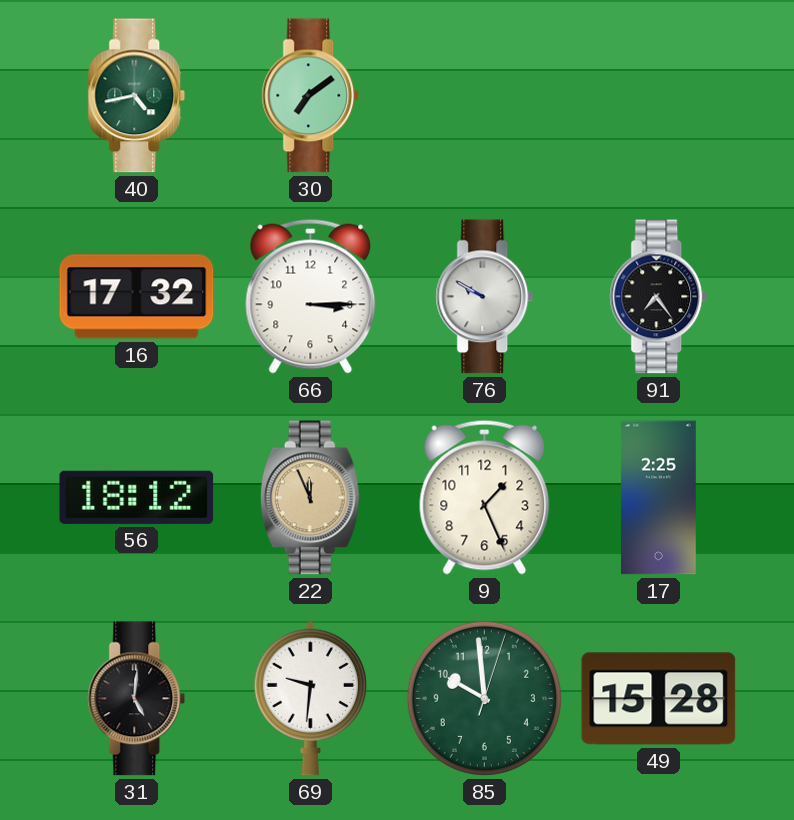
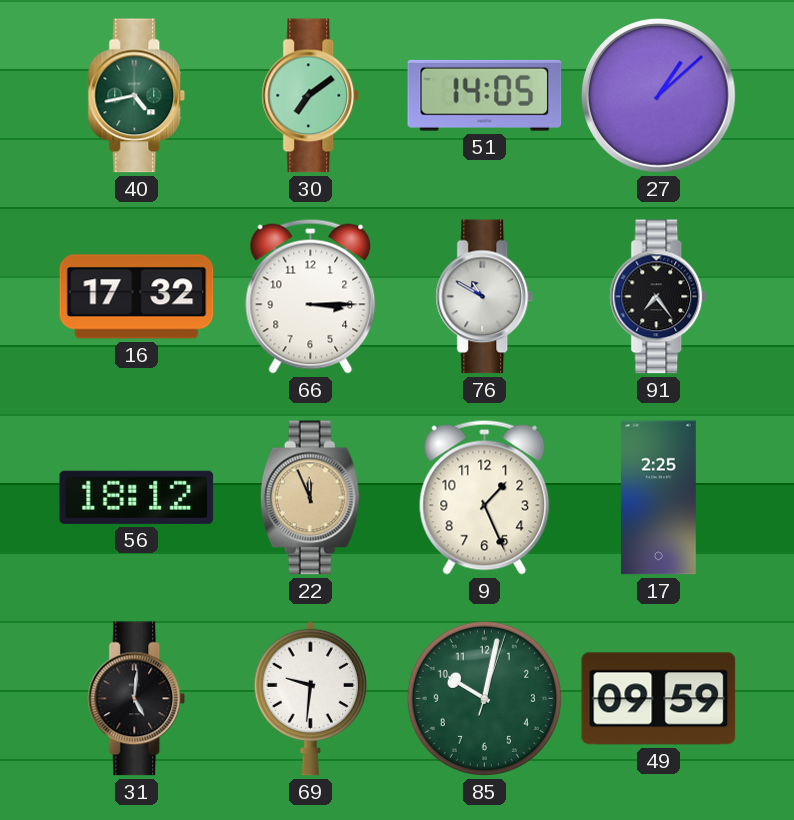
51: none -> 14:05
27: none -> 1:08
76: 9:50 -> 10:50
85: 9:59 -> 10:02
49: 15:28 -> 09:59
